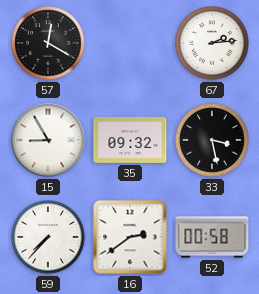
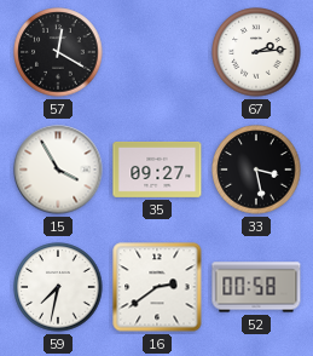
15: 8:55 -> 3:55
35: 09:32 -> 09:27
59: 7:37 -> 7:32
